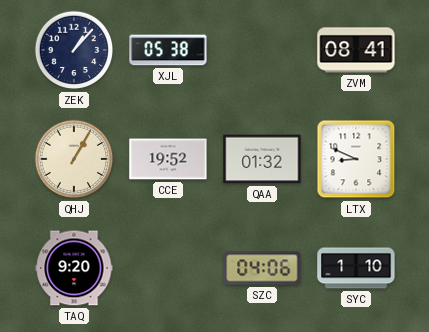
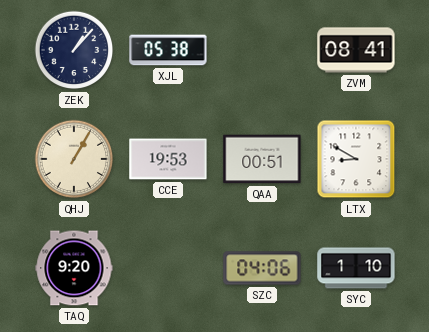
CCE: 19:52 -> 19:53
QAA: 01:32 -> 00:51
LTX: 8:49 -> 8:50
